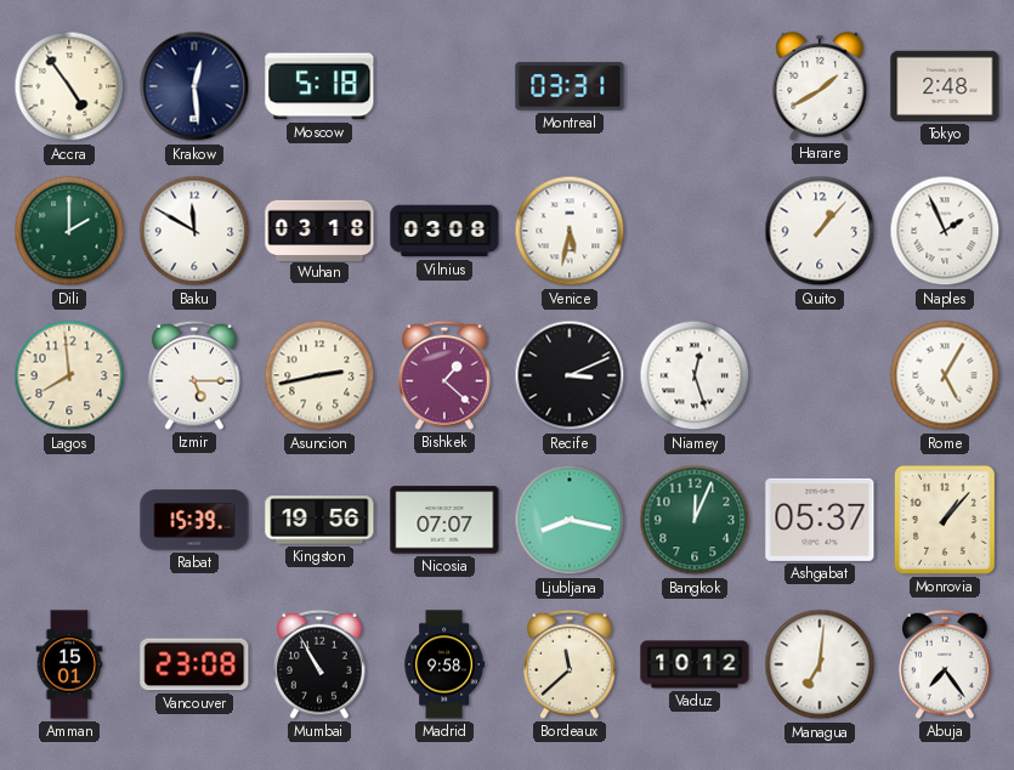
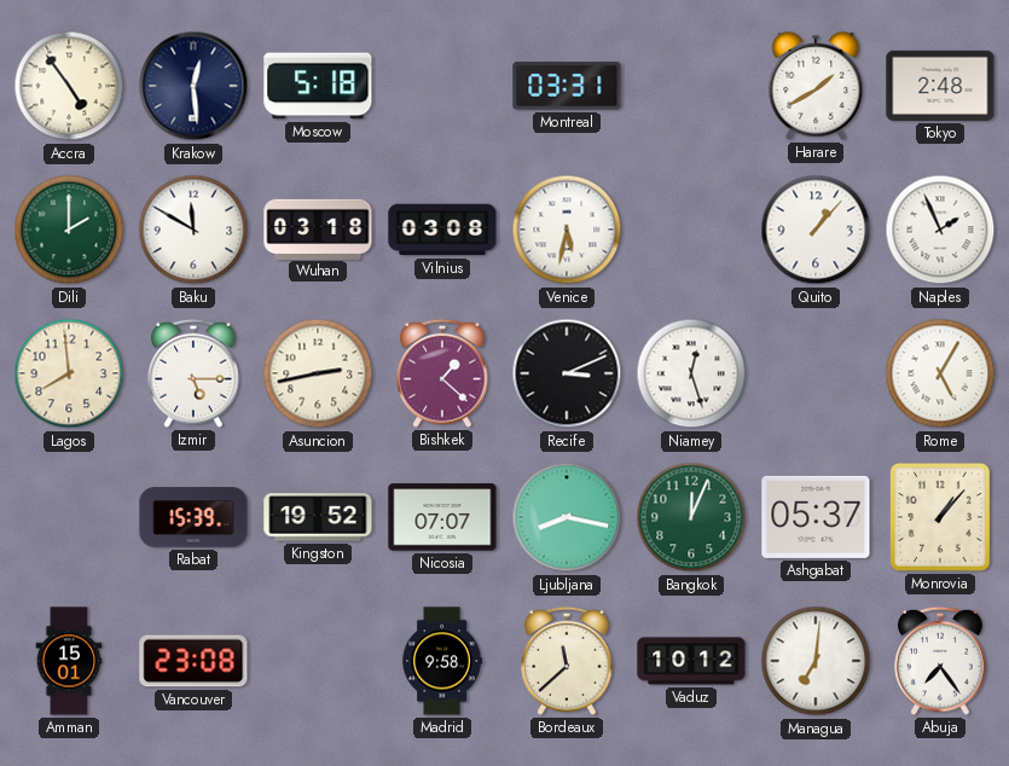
Kingston: 19:56 -> 19:52
Mumbai: 10:55 -> none
